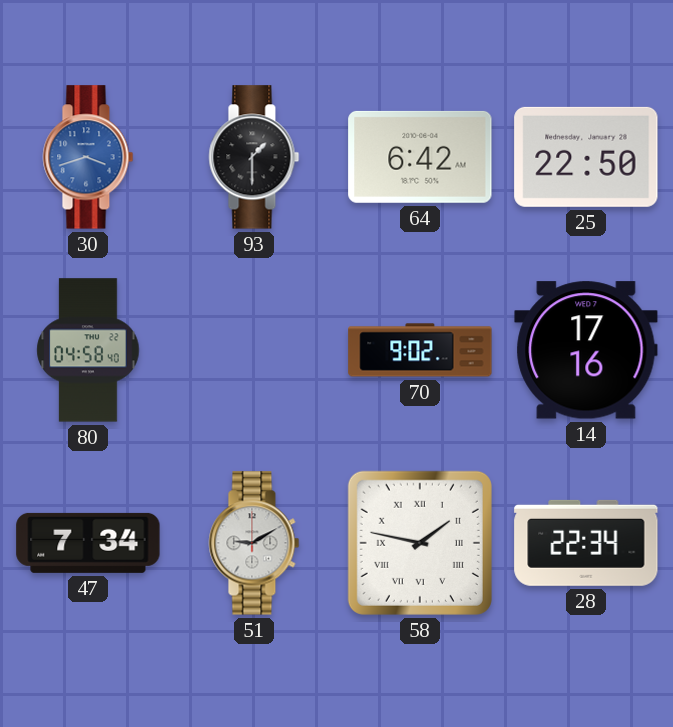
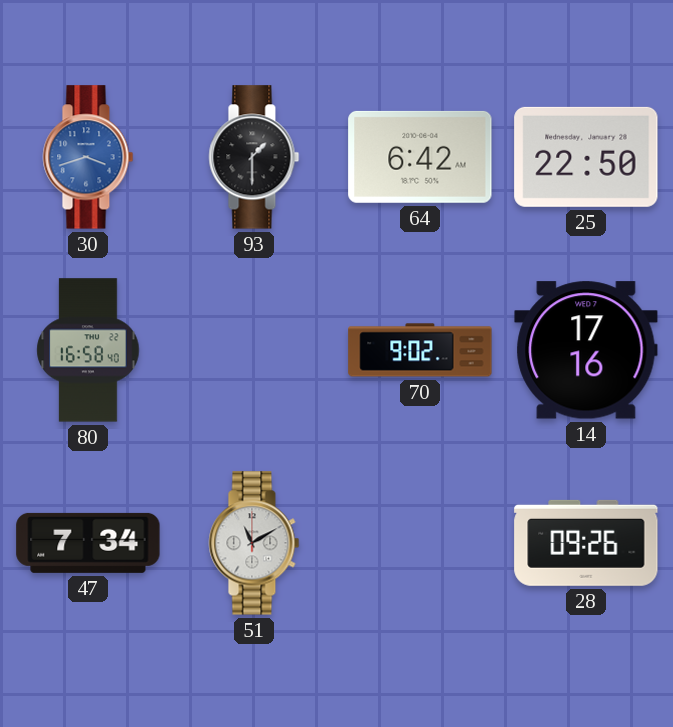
80: 04:58 -> 16:58
51: 9:10 -> 11:10
58: 1:47 -> none
28: 22:34 -> 09:26
